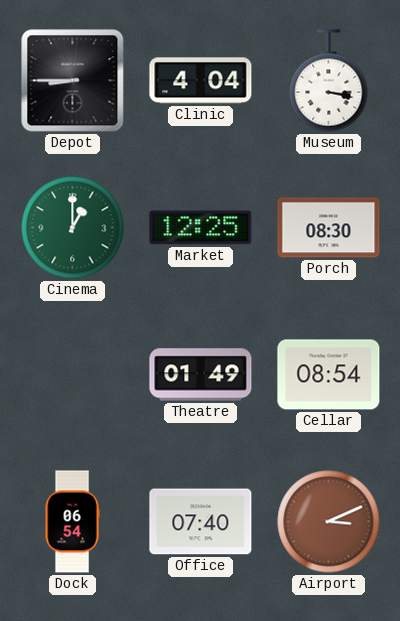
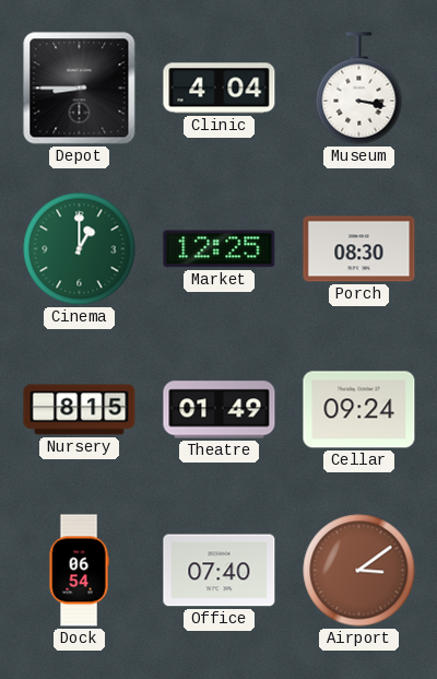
Nursery: none -> 8:15
Cellar: 08:54 -> 09:24
Airport: 3:11 -> 3:09
